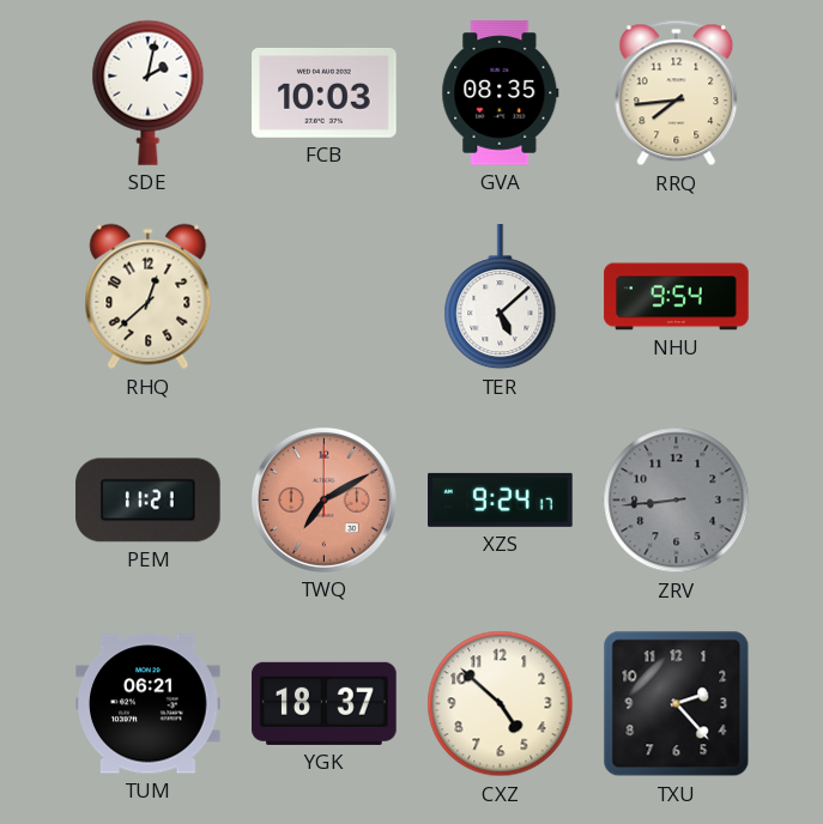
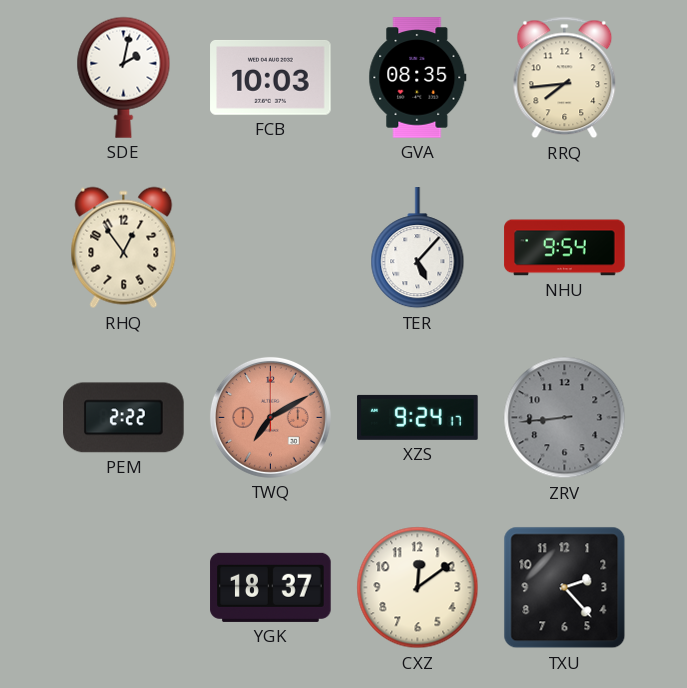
RHQ: 12:38 -> 12:54
TER: 5:08 -> 5:07
PEM: 11:21 -> 2:22
TUM: 06:21 -> none
CXZ: 4:52 -> 12:09
